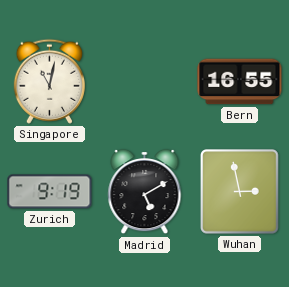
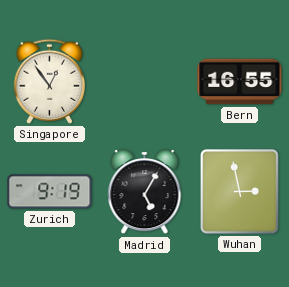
Singapore: 11:02 -> 12:54
Madrid: 5:10 -> 5:05
